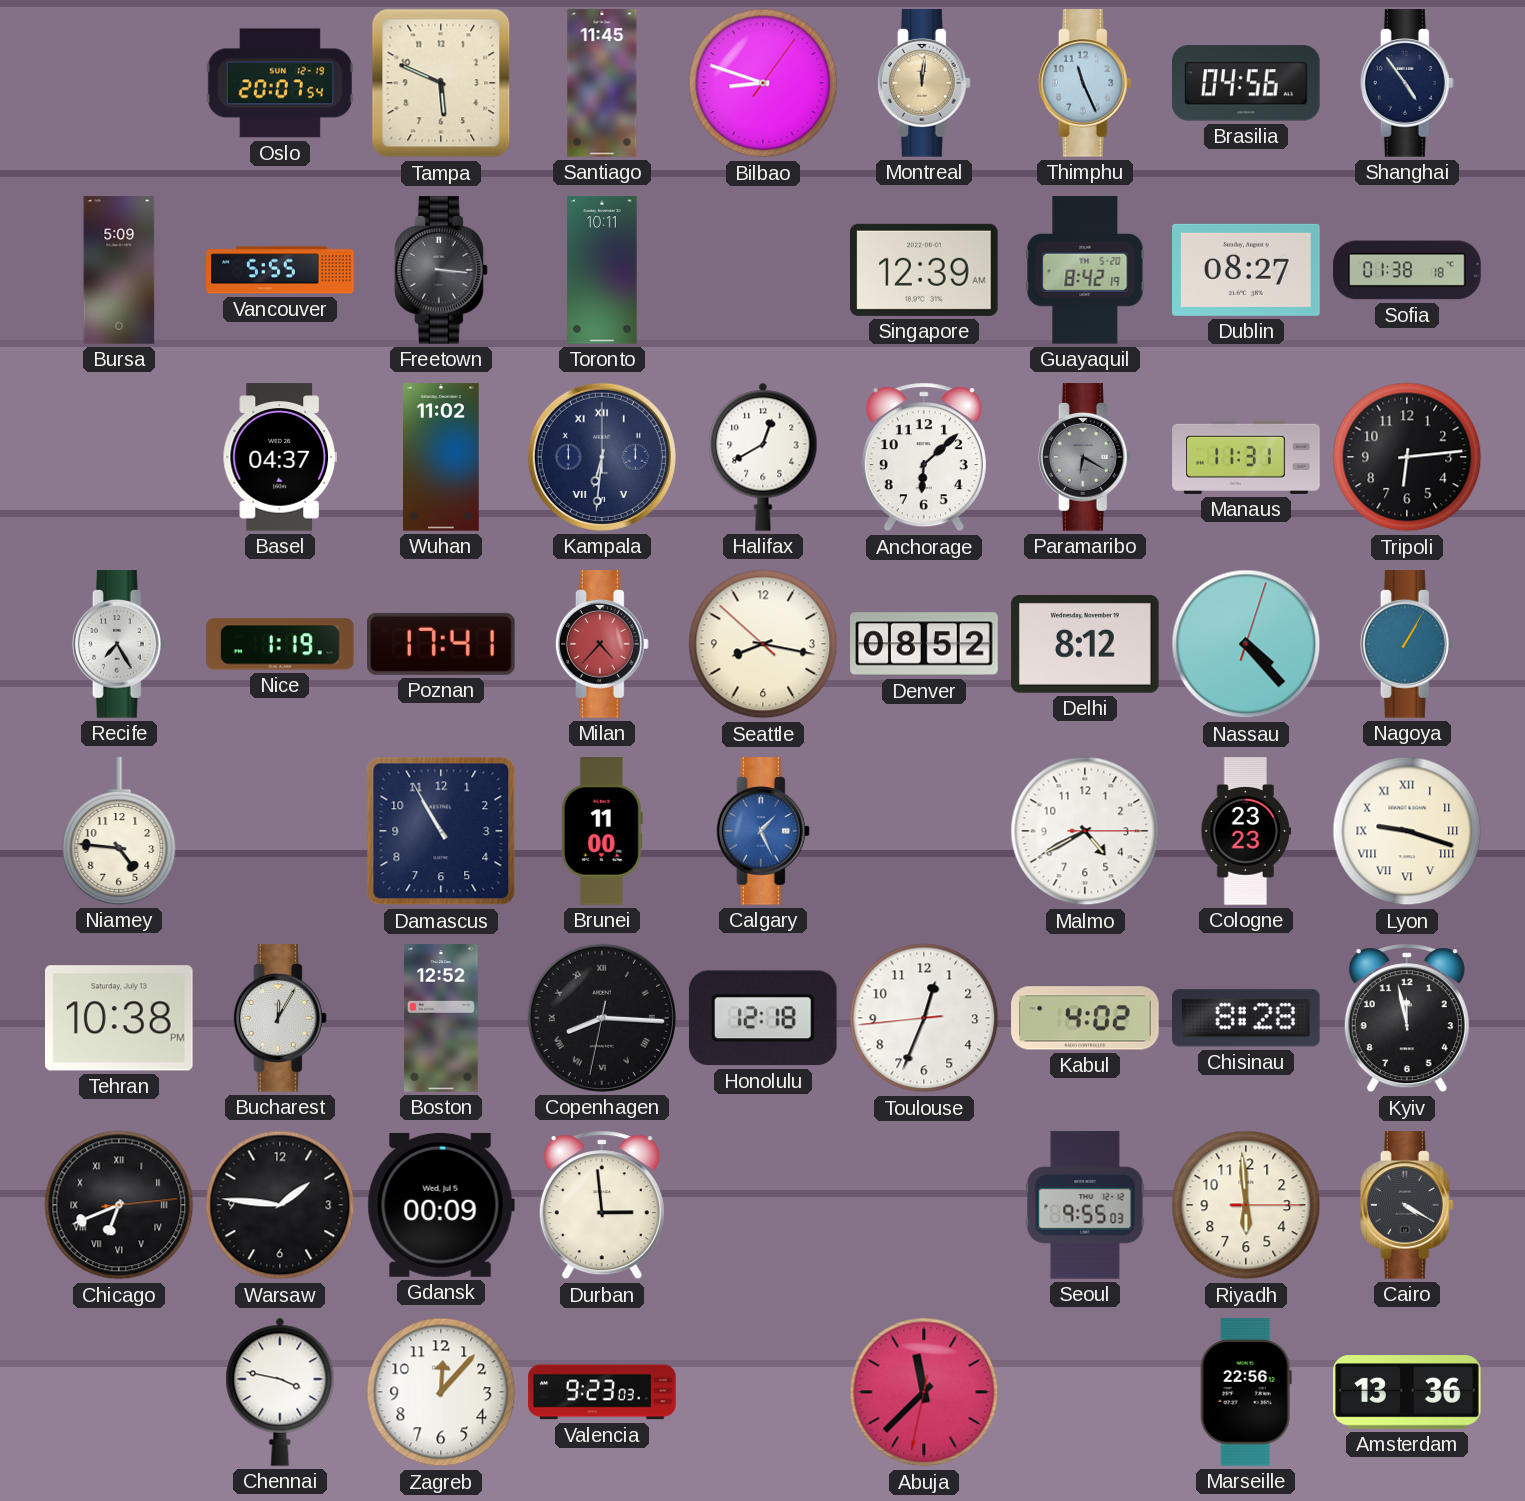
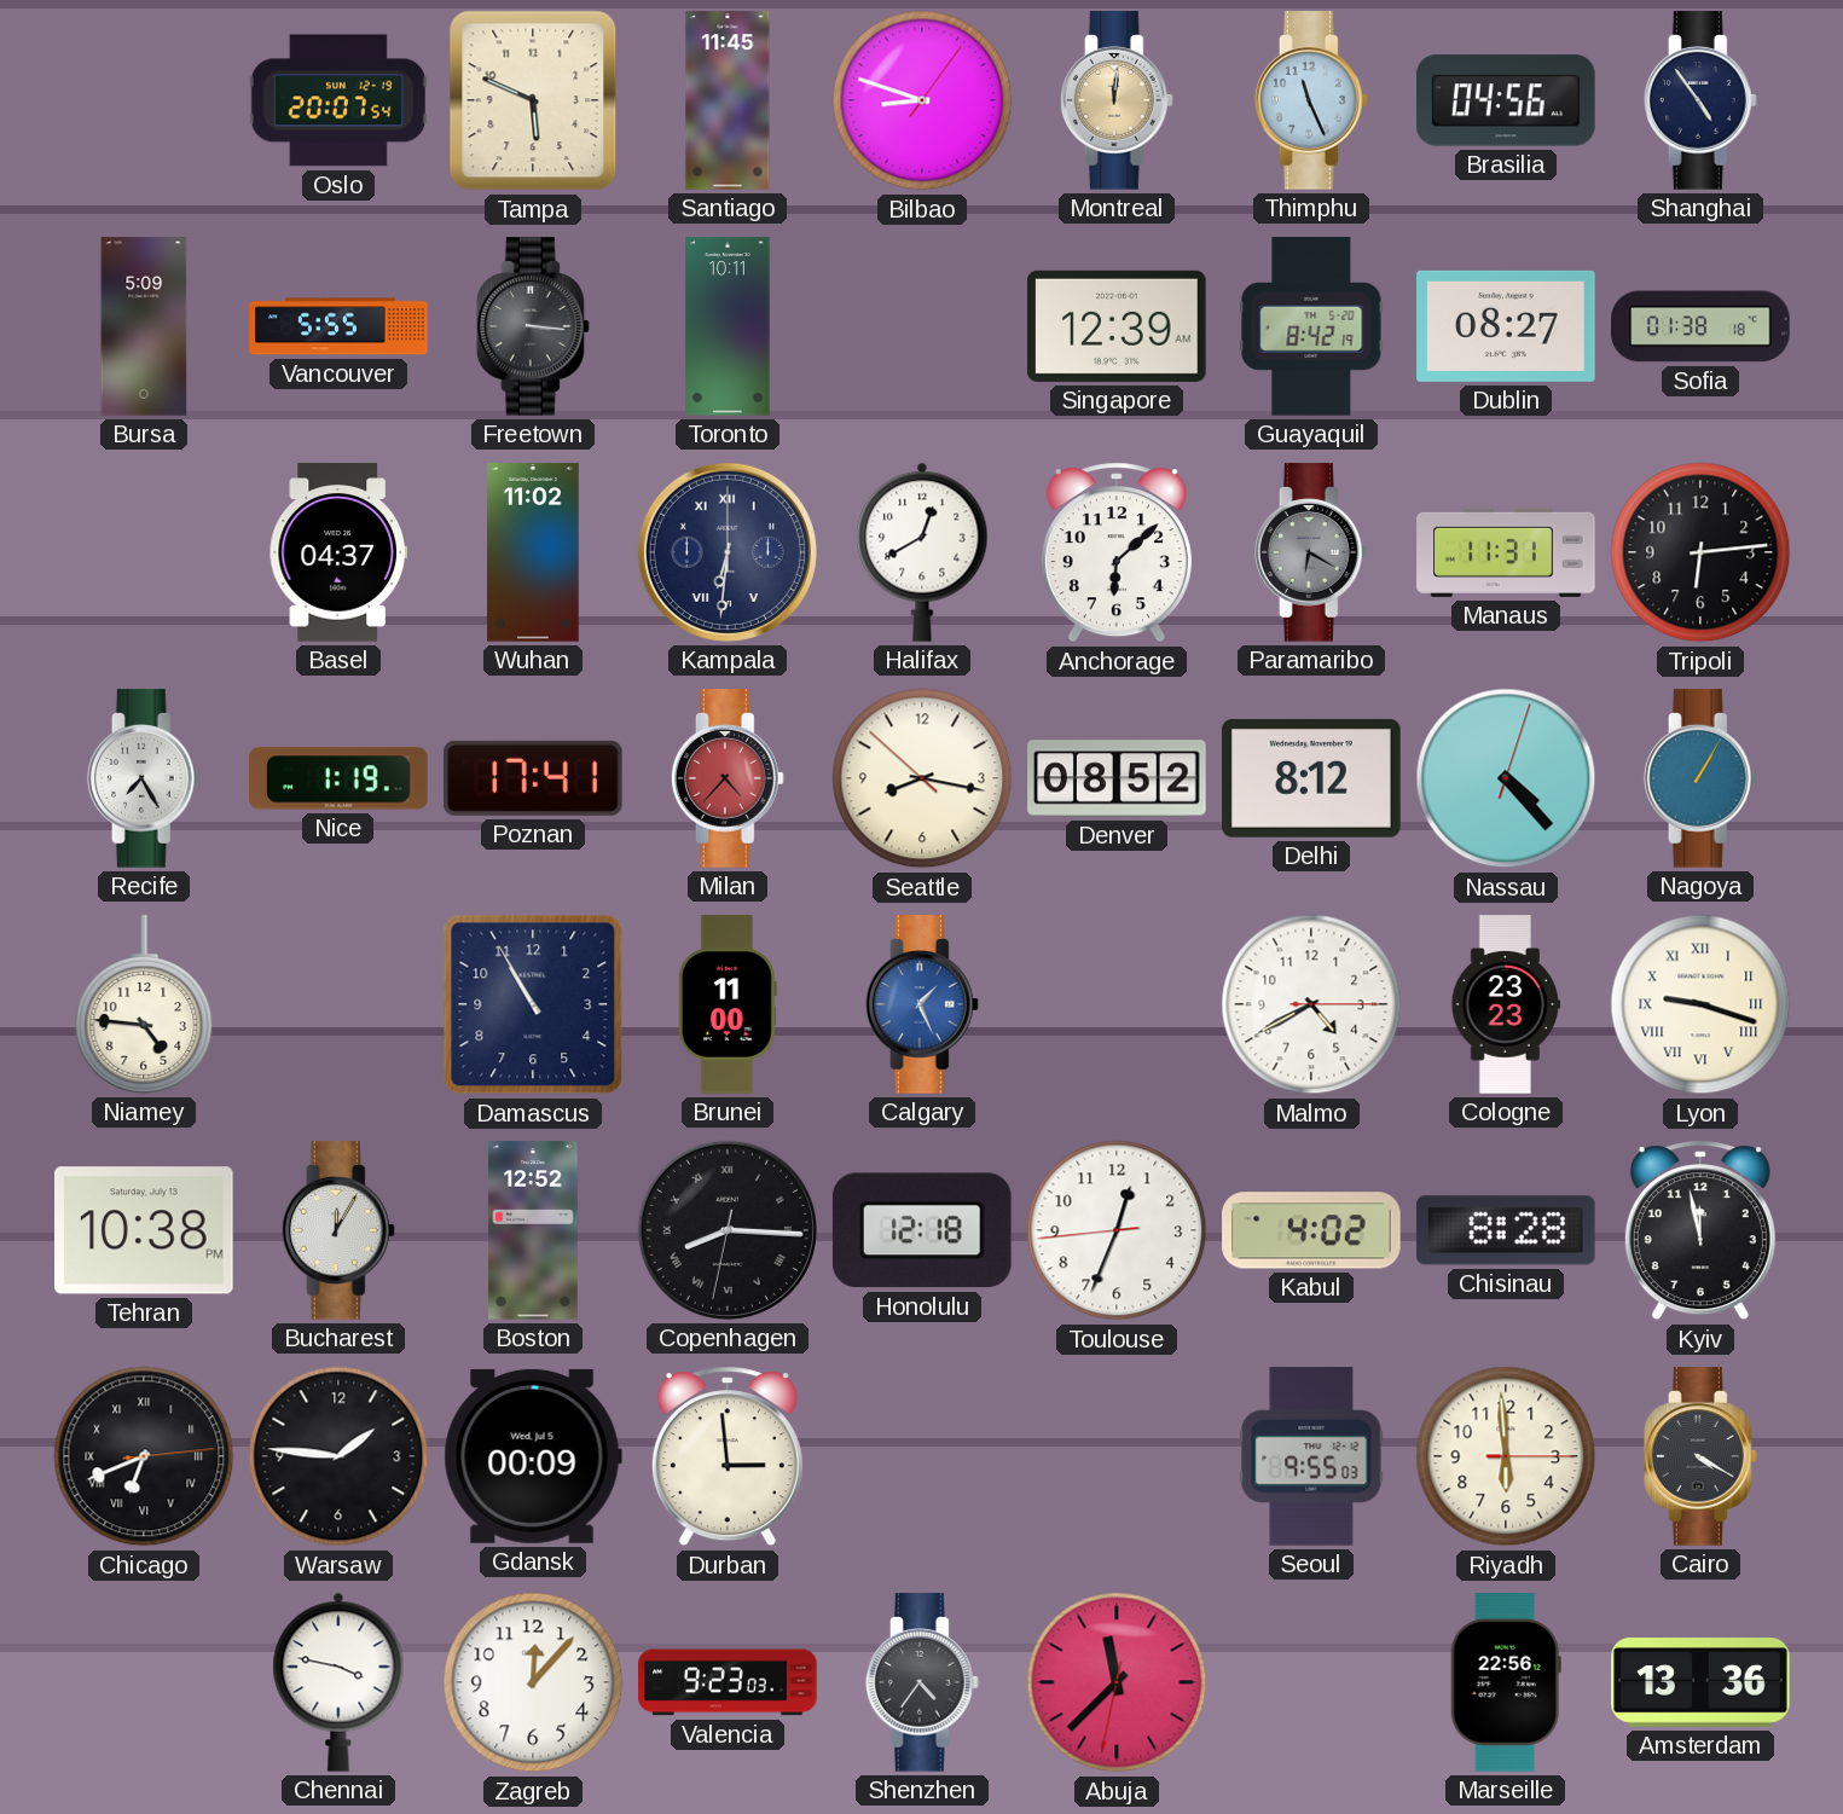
Shenzhen: none -> 4:36
